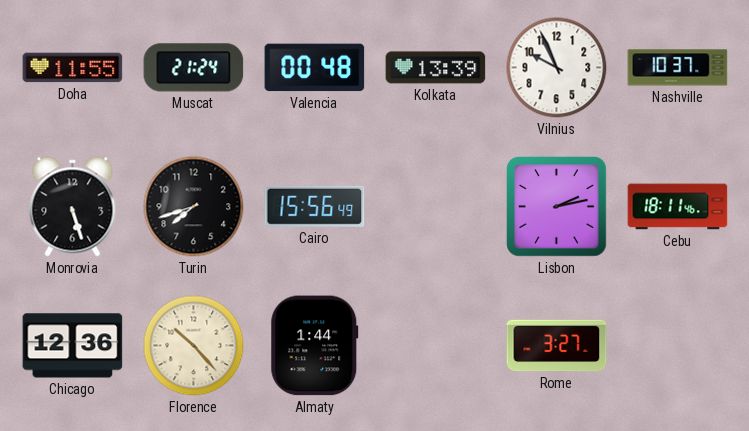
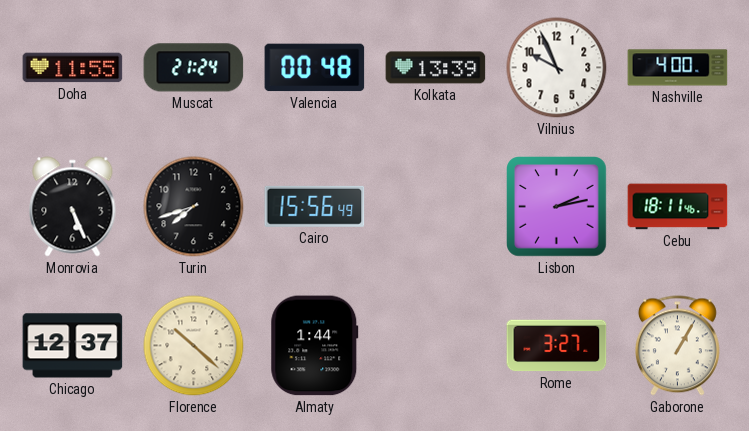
Nashville: 10:37 -> 4:00
Monrovia: 5:27 -> 5:26
Chicago: 12:36 -> 12:37
Florence: 10:23 -> 10:22
Gaborone: none -> 1:05
